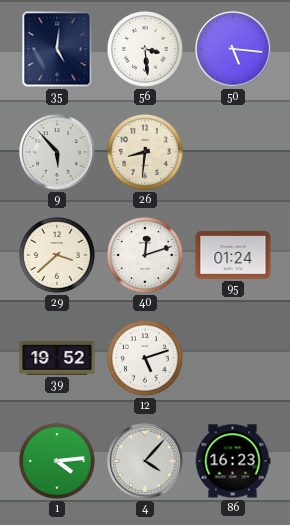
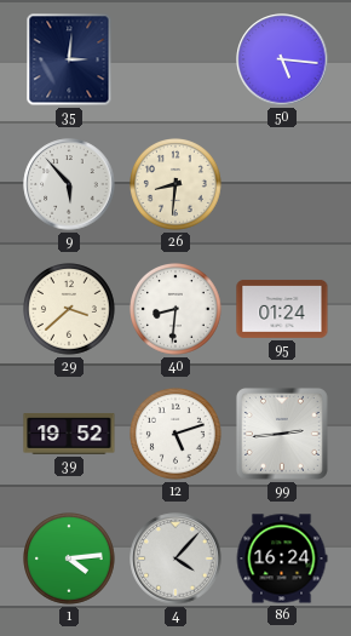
35: 5:01 -> 3:01
56: 3:29 -> none
40: 12:12 -> 8:31
99: none -> 2:44
86: 16:23 -> 16:24
